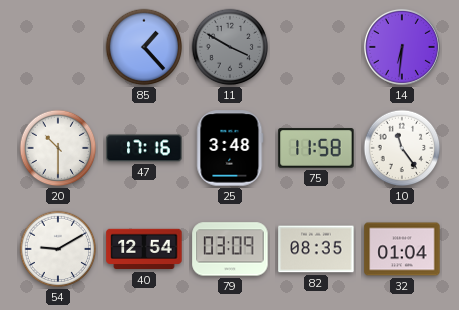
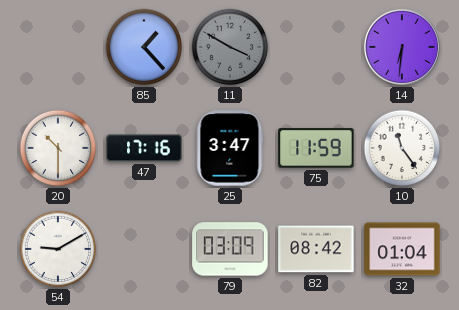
25: 3:48 -> 3:47
75: 11:58 -> 11:59
40: 12:54 -> none
82: 08:35 -> 08:42
